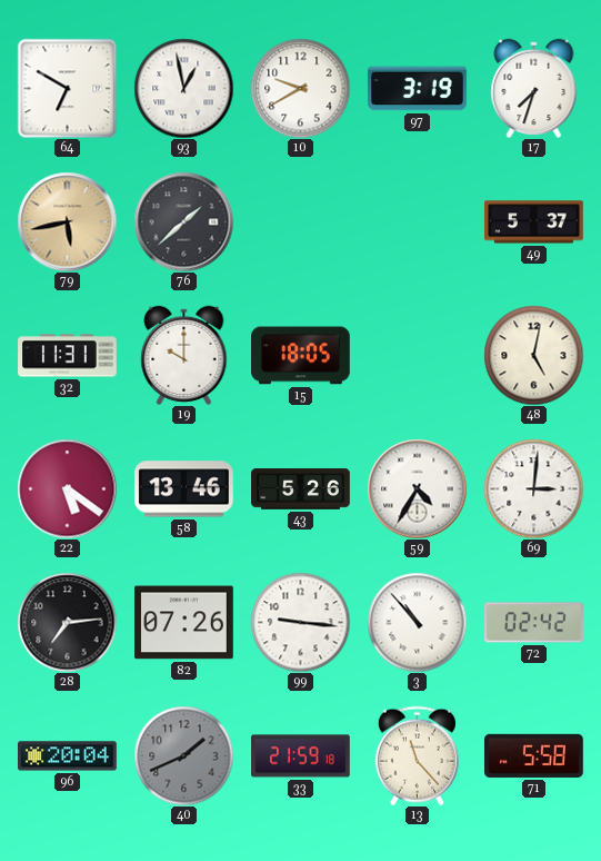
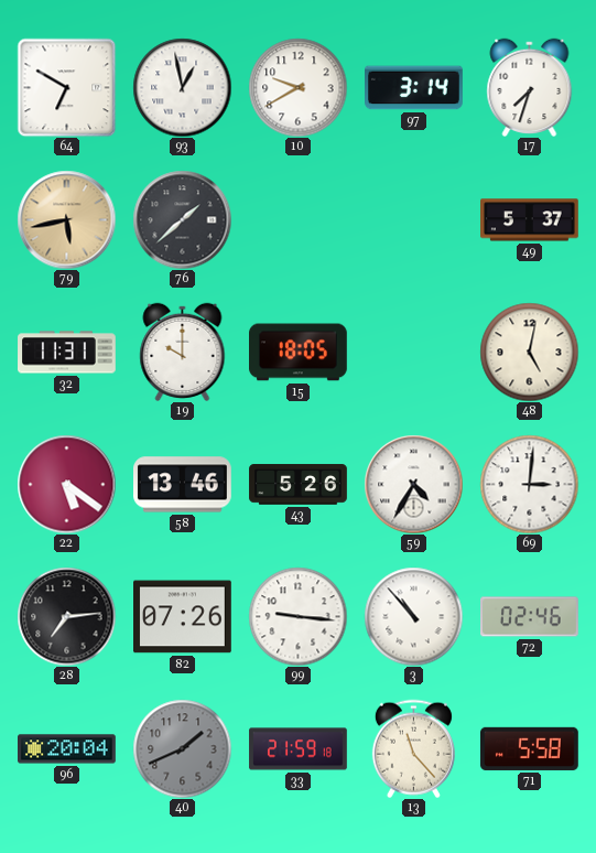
97: 3:19 -> 3:14
72: 02:42 -> 02:46
